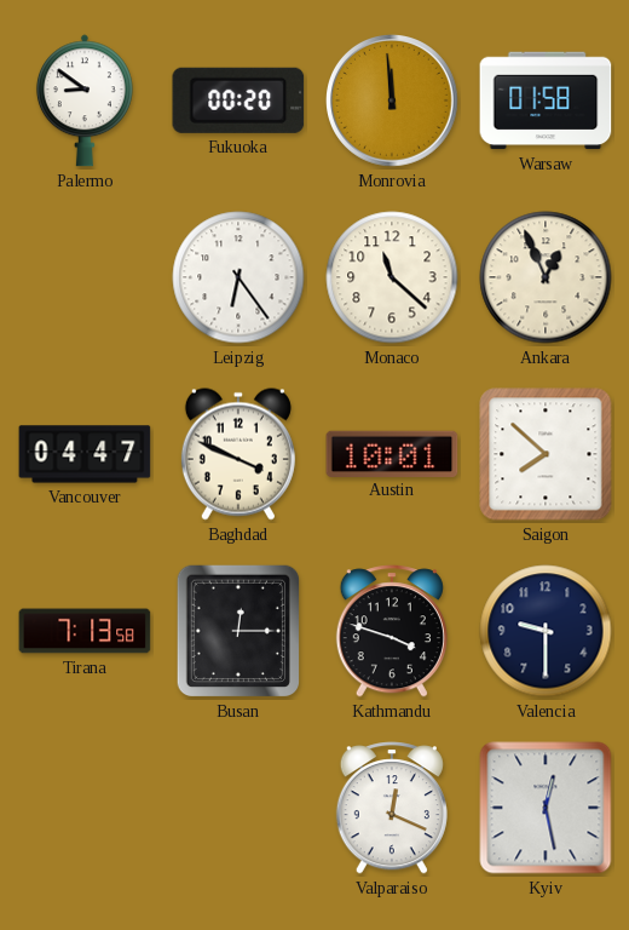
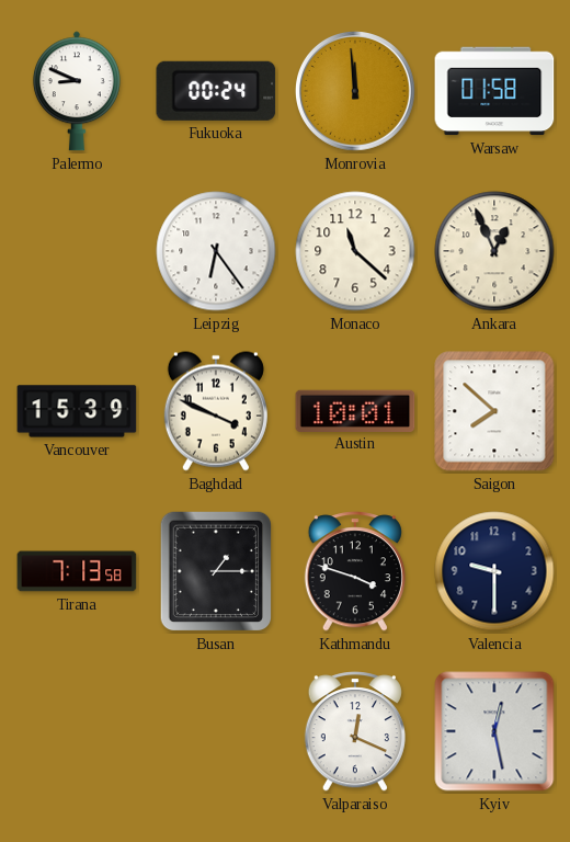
Palermo: 8:51 -> 8:49
Fukuoka: 00:20 -> 00:24
Vancouver: 04:47 -> 15:39
Busan: 12:15 -> 1:15
